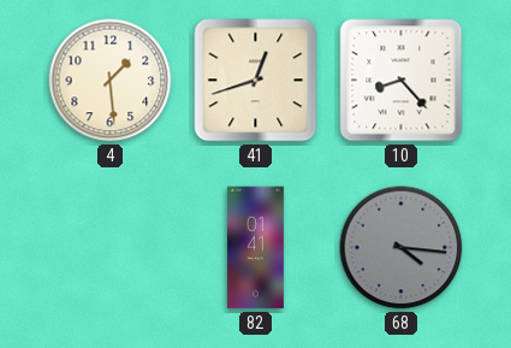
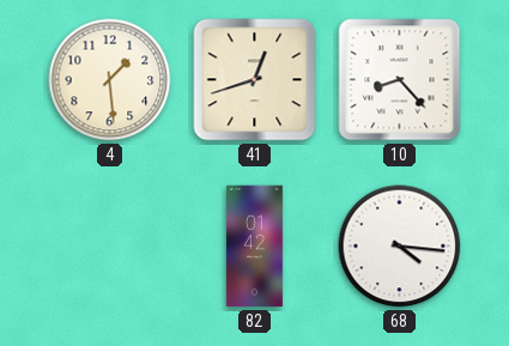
82: 01:41 -> 01:42
68 dial: grey -> white
